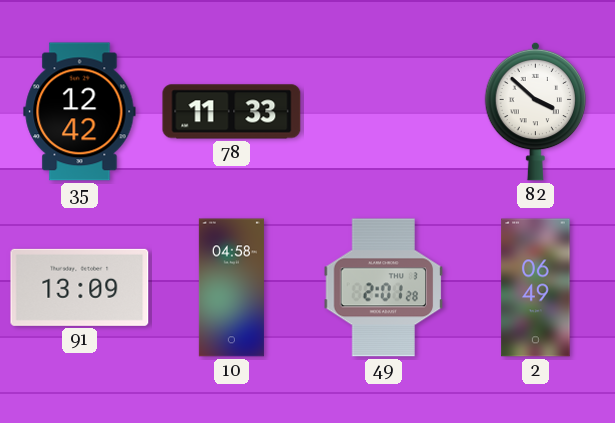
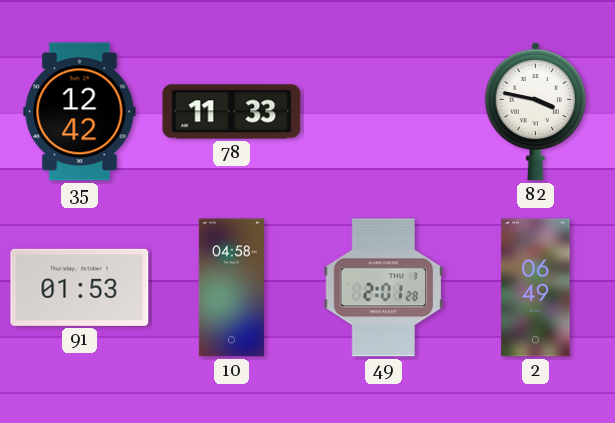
82: 3:52 -> 3:47
91: 13:09 -> 01:53
